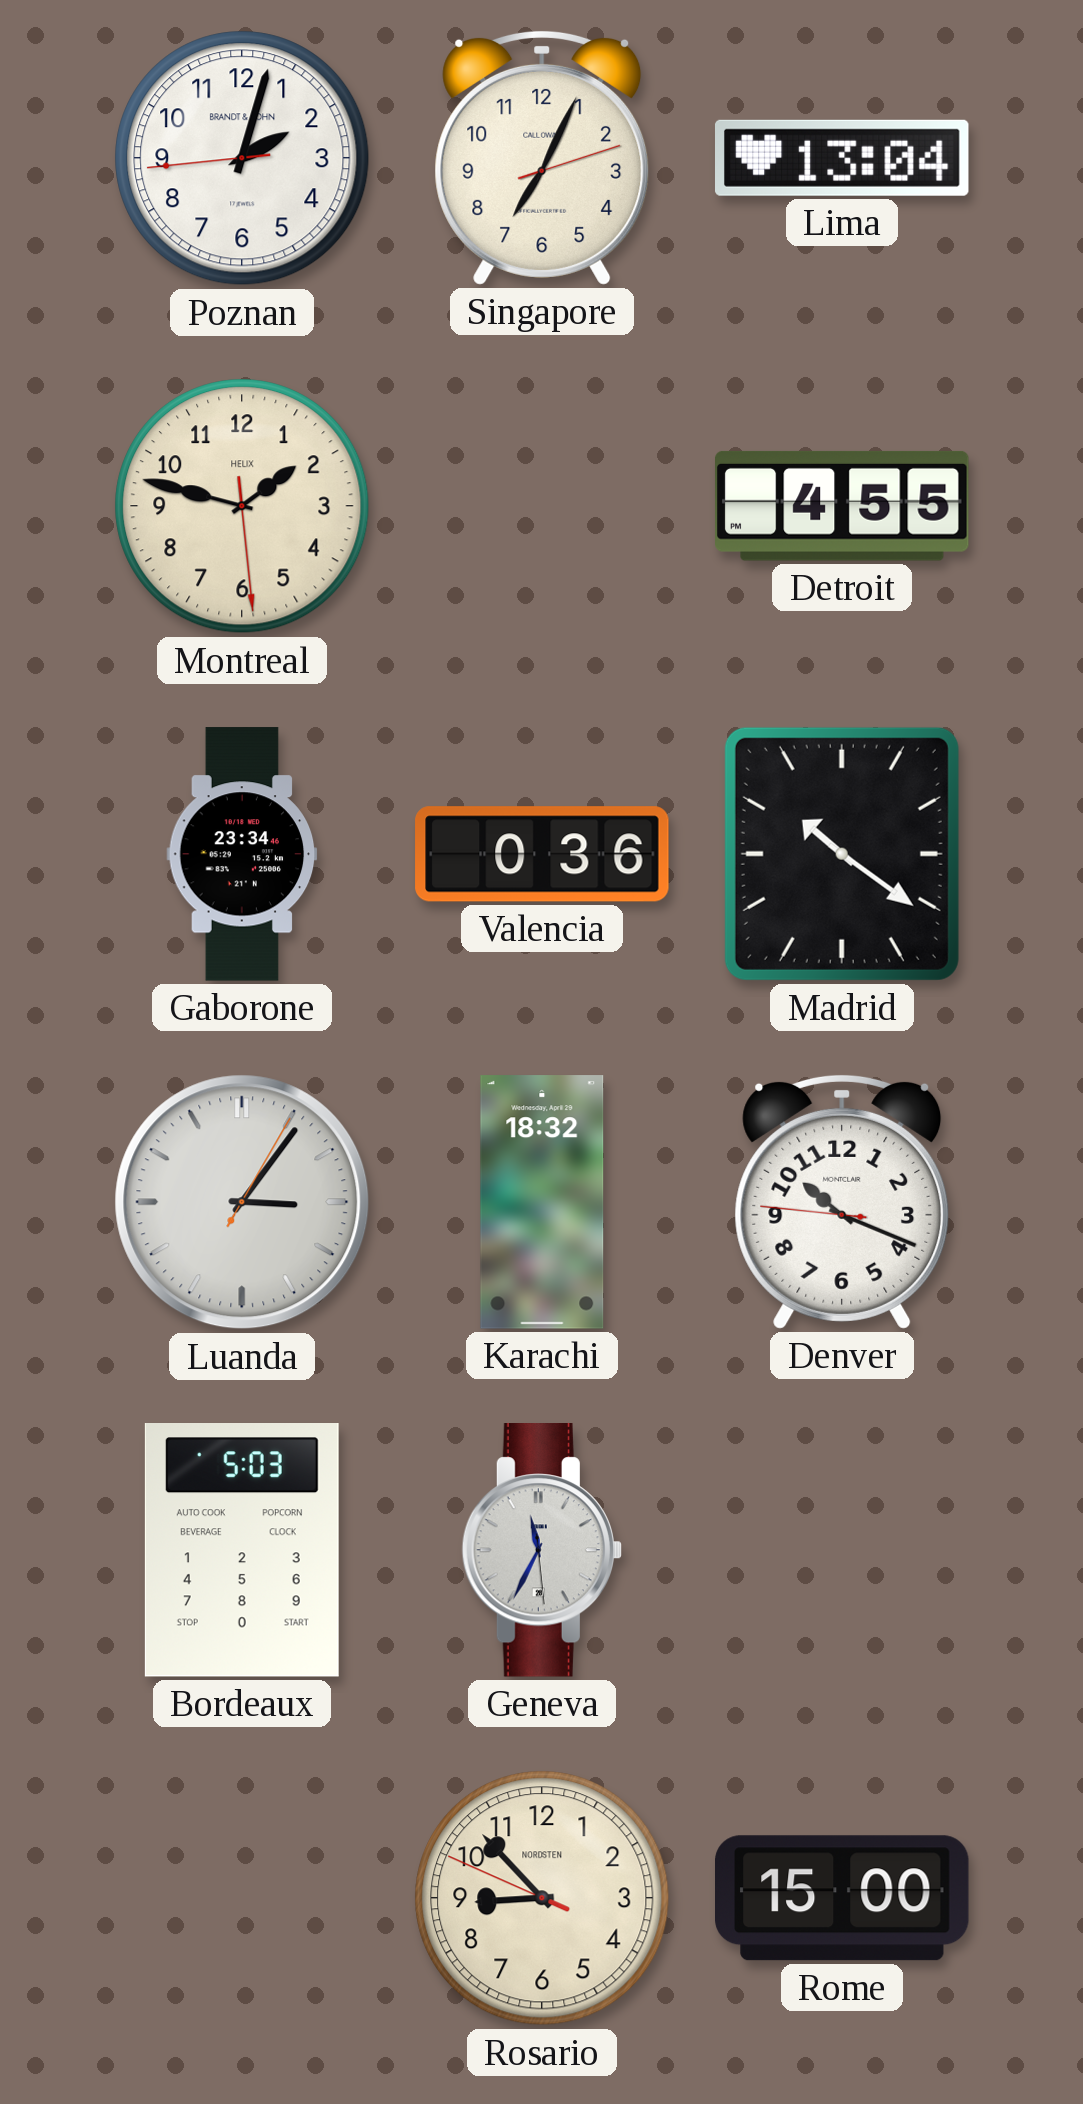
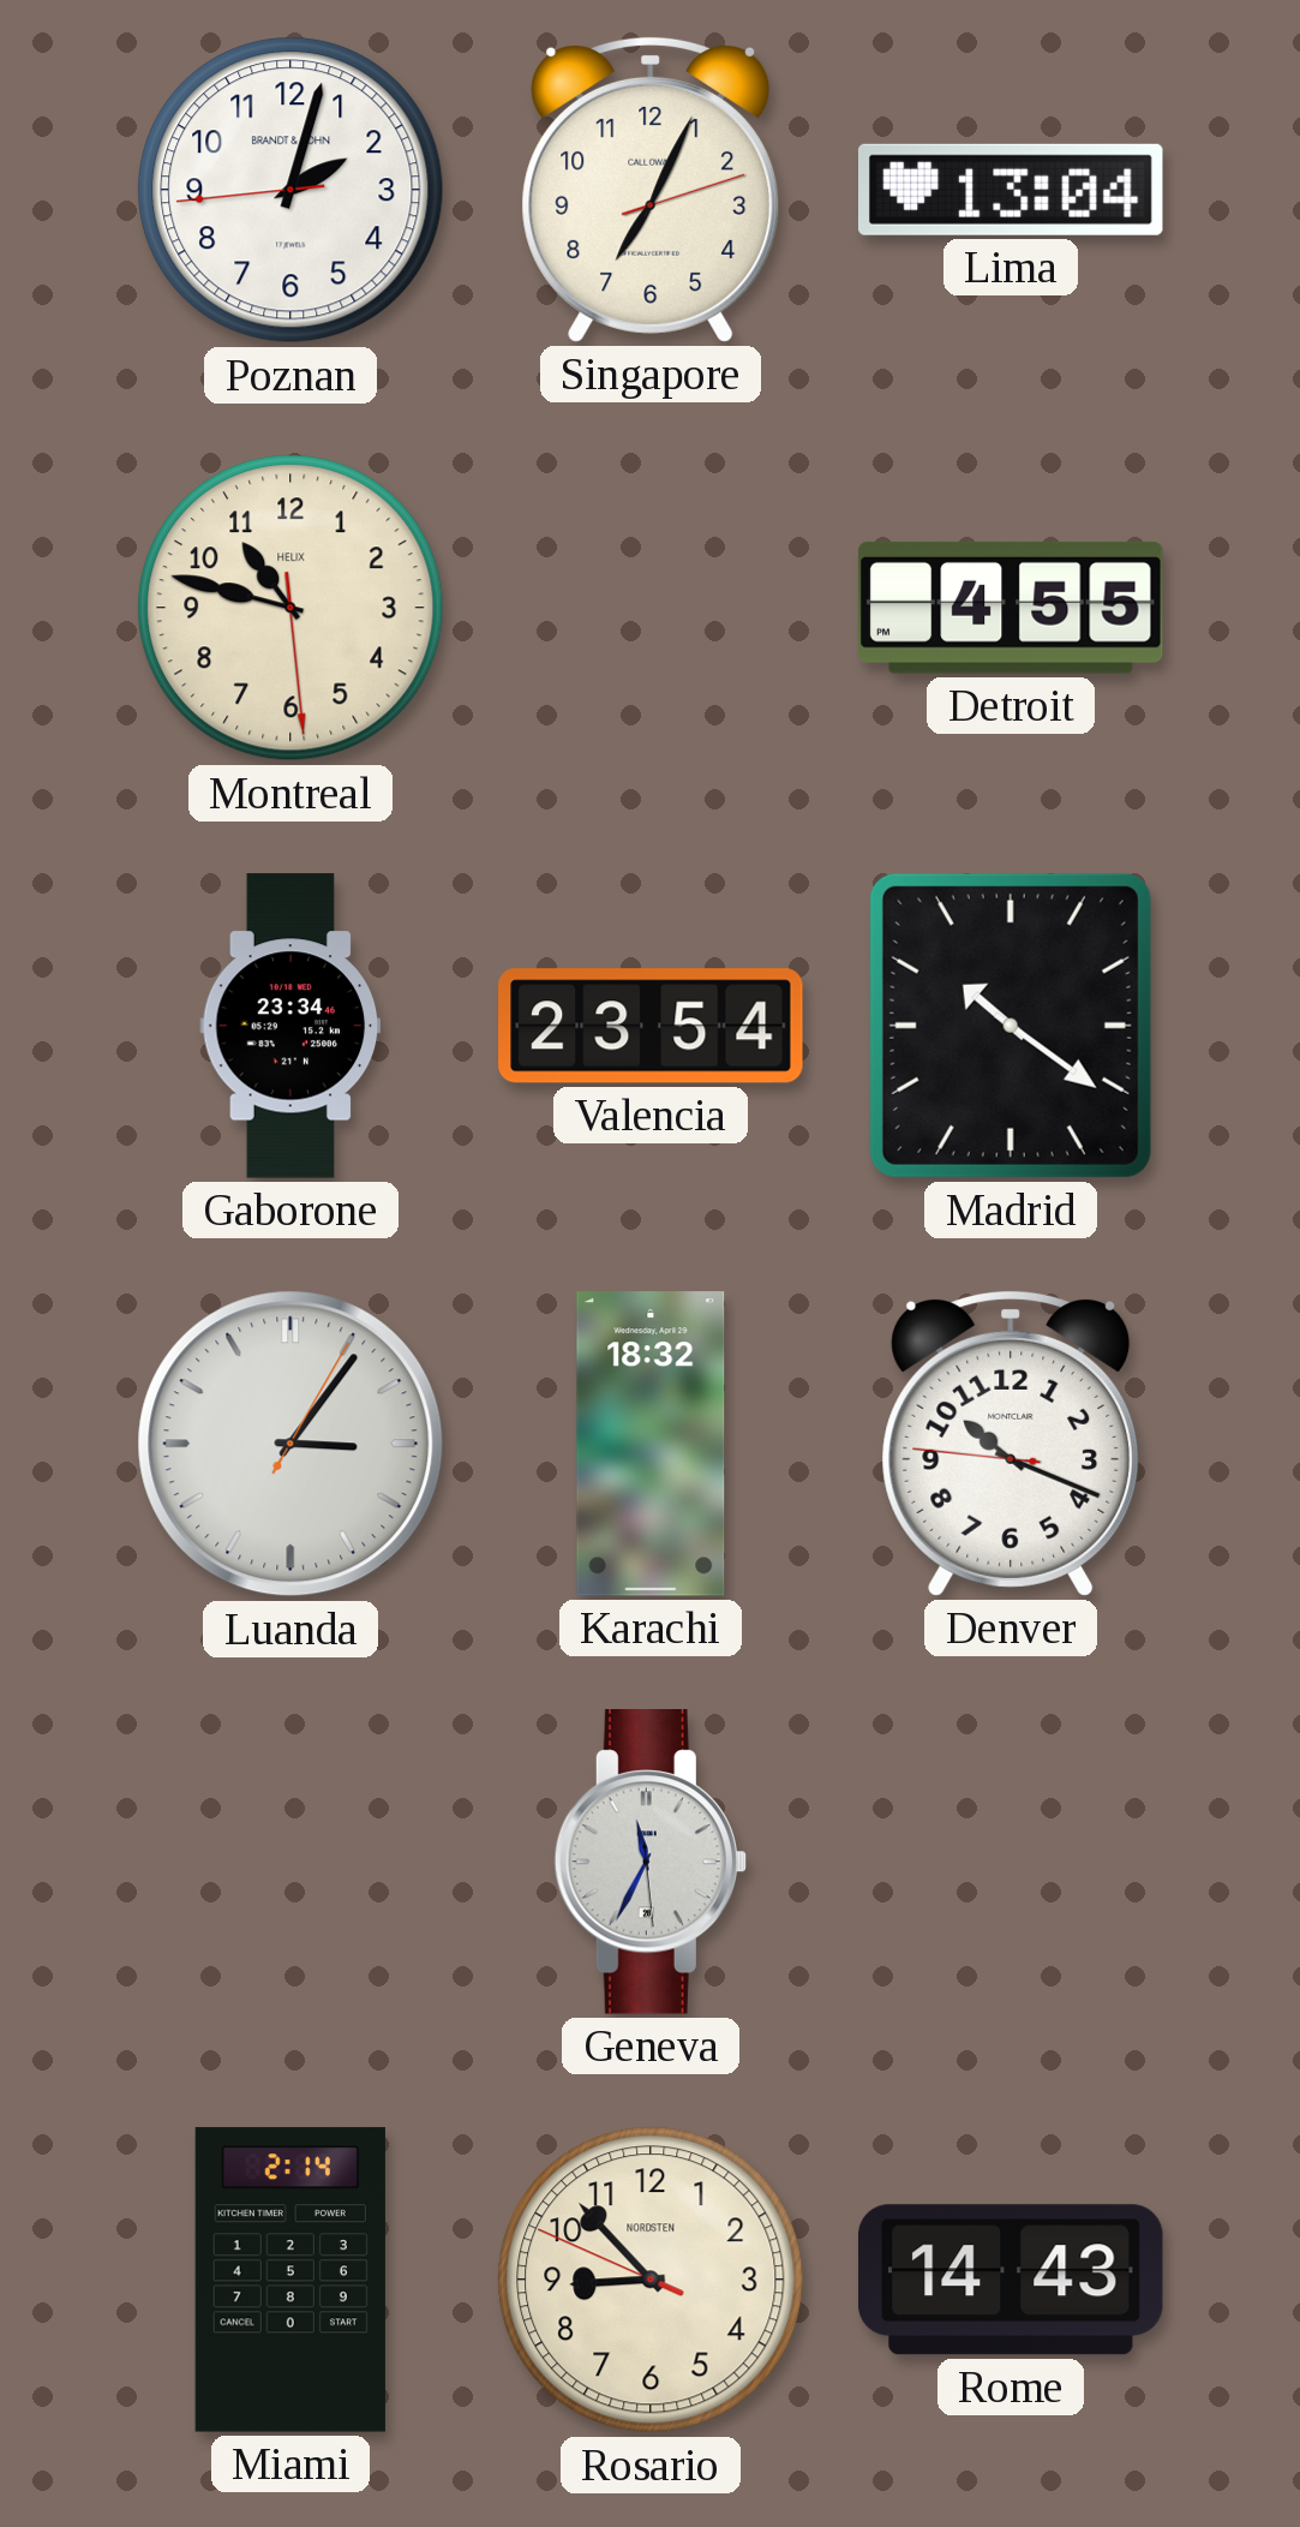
Montreal: 1:47 -> 10:47
Valencia: 0:36 -> 23:54
Bordeaux: 5:03 -> none
Miami: none -> 2:14
Rome: 15:00 -> 14:43
